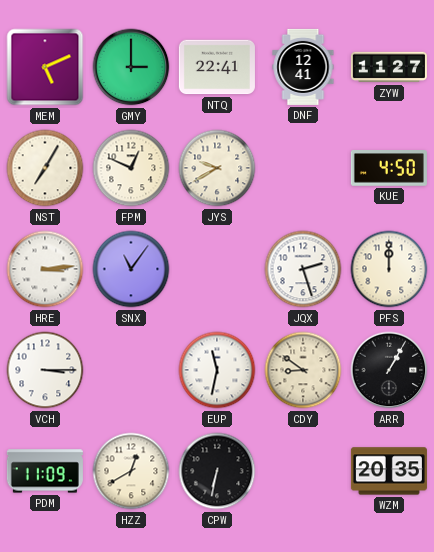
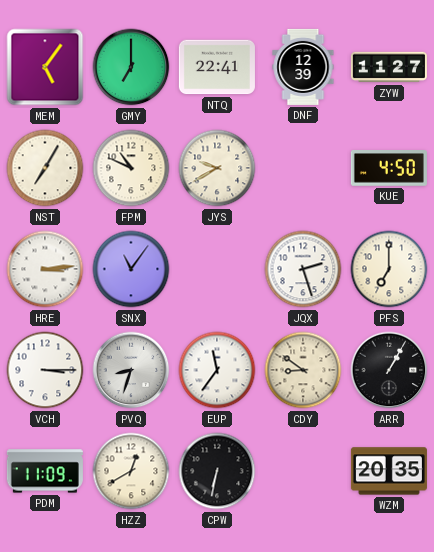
MEM: 5:11 -> 5:06
GMY: 3:00 -> 7:00
DNF: 12:41 -> 12:39
FPM: 12:49 -> 10:49
PFS: 12:00 -> 7:00
PVQ: none -> 8:33
EUP: 11:32 -> 11:36
